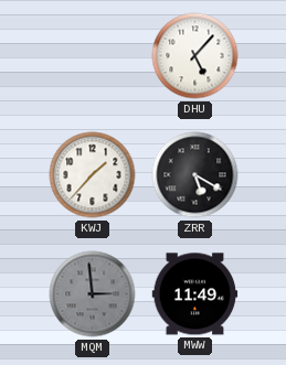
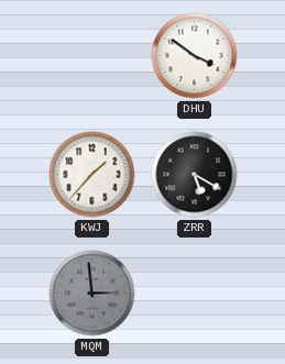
DHU: 5:07 -> 3:51
MWW: 11:49 -> none
